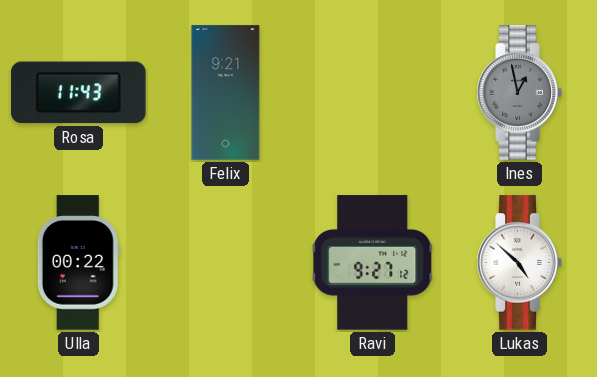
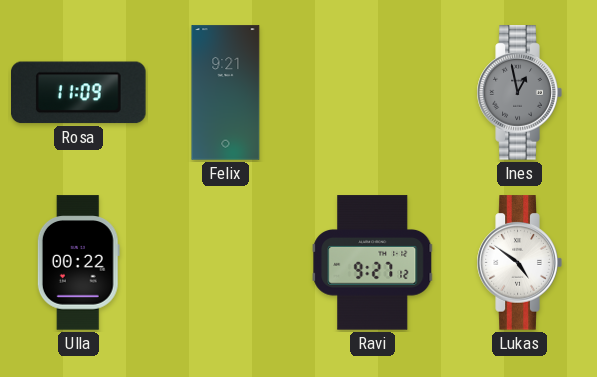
Rosa: 11:43 -> 11:09
Lukas: 4:52 -> 4:51
